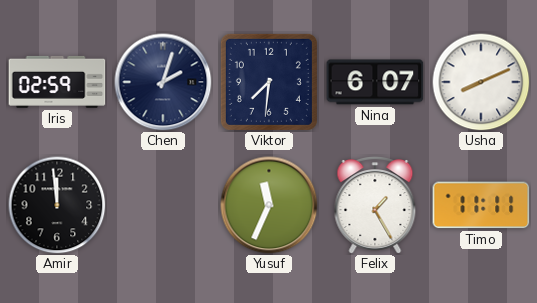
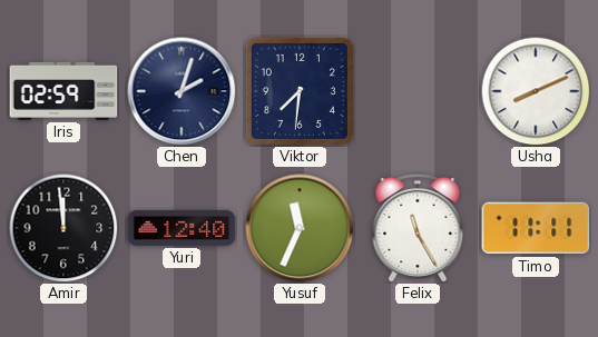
Nina: 6:07 -> none
Yuri: none -> 12:40
Felix: 1:25 -> 11:25
